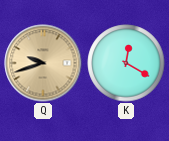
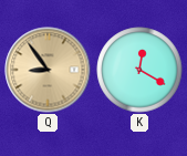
Q: 9:42 -> 8:54
